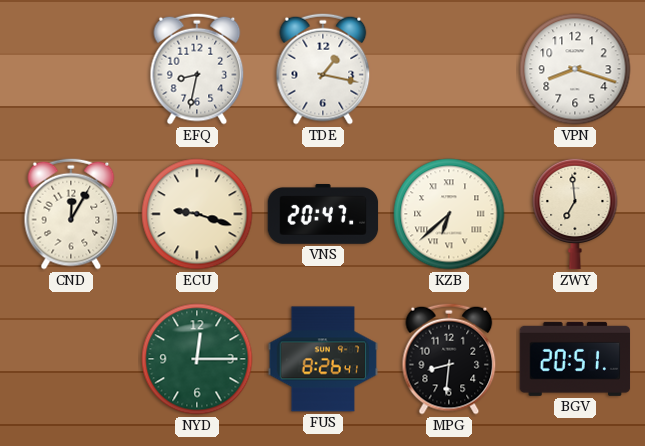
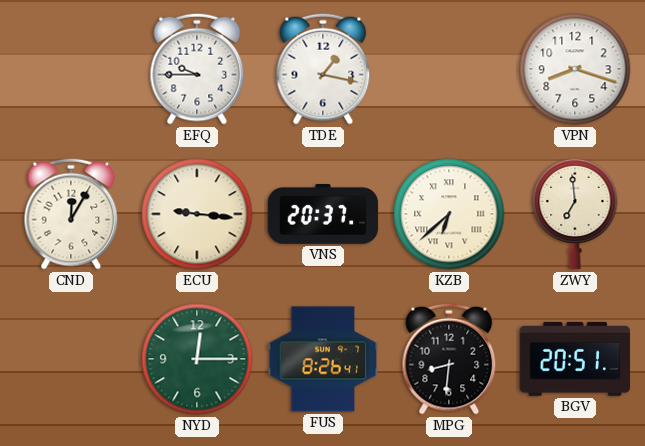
EFQ: 8:32 -> 9:45
ECU: 9:18 -> 9:16
VNS: 20:47 -> 20:37
